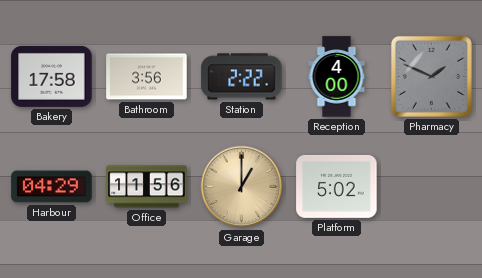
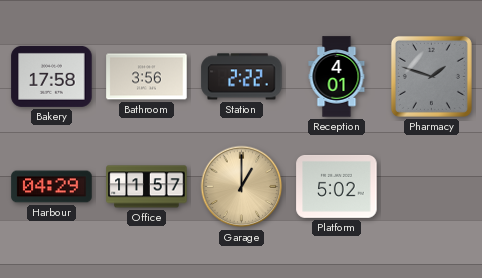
Reception: 4:00 -> 4:01
Pharmacy: 1:49 -> 1:48
Office: 11:56 -> 11:57
